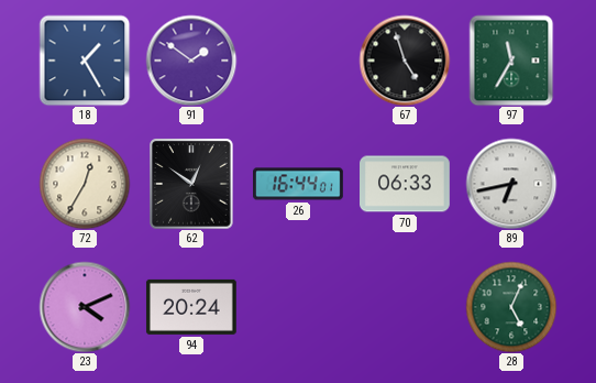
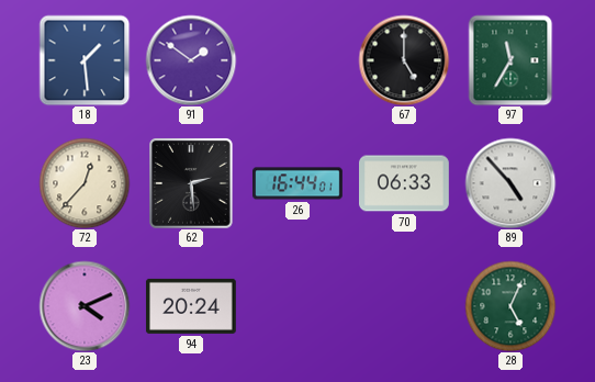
18: 1:25 -> 1:29
67: 4:57 -> 5:00
72: 12:35 -> 12:37
62: 12:51 -> 2:29
89: 6:43 -> 4:53
